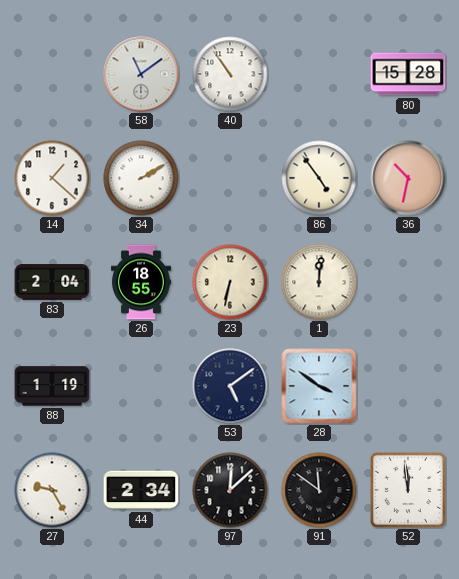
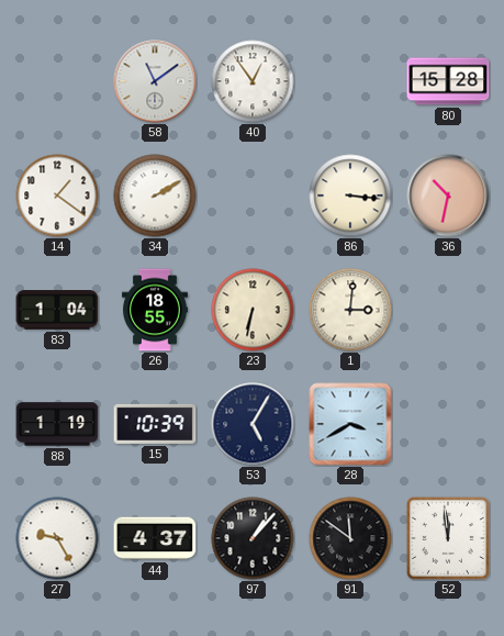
40: 10:54 -> 12:54
14: 1:22 -> 1:21
86: 4:54 -> 3:16
83: 2:04 -> 1:04
1: 12:01 -> 3:01
15: none -> 10:39
53: 5:09 -> 5:05
28: 3:51 -> 3:40
44: 2:34 -> 4:37
97: 12:08 -> 1:07
